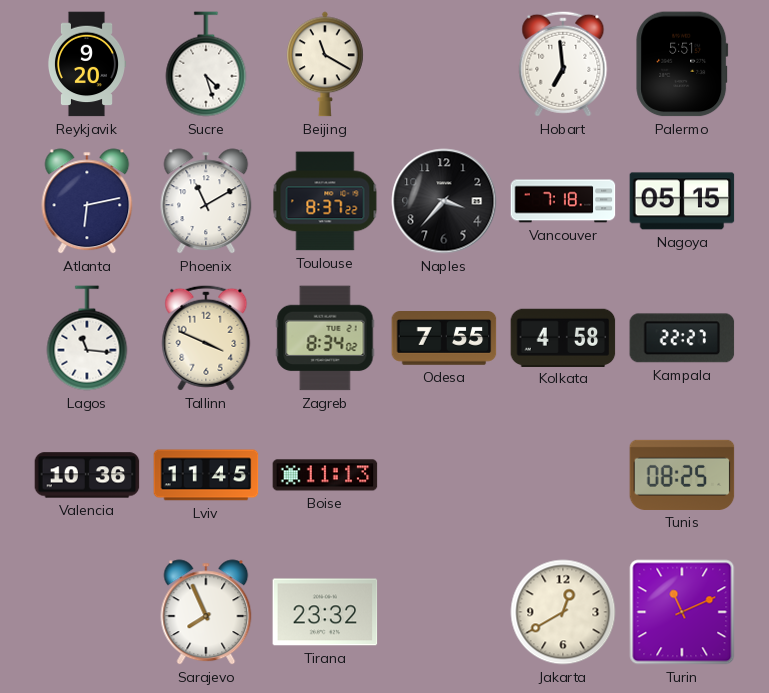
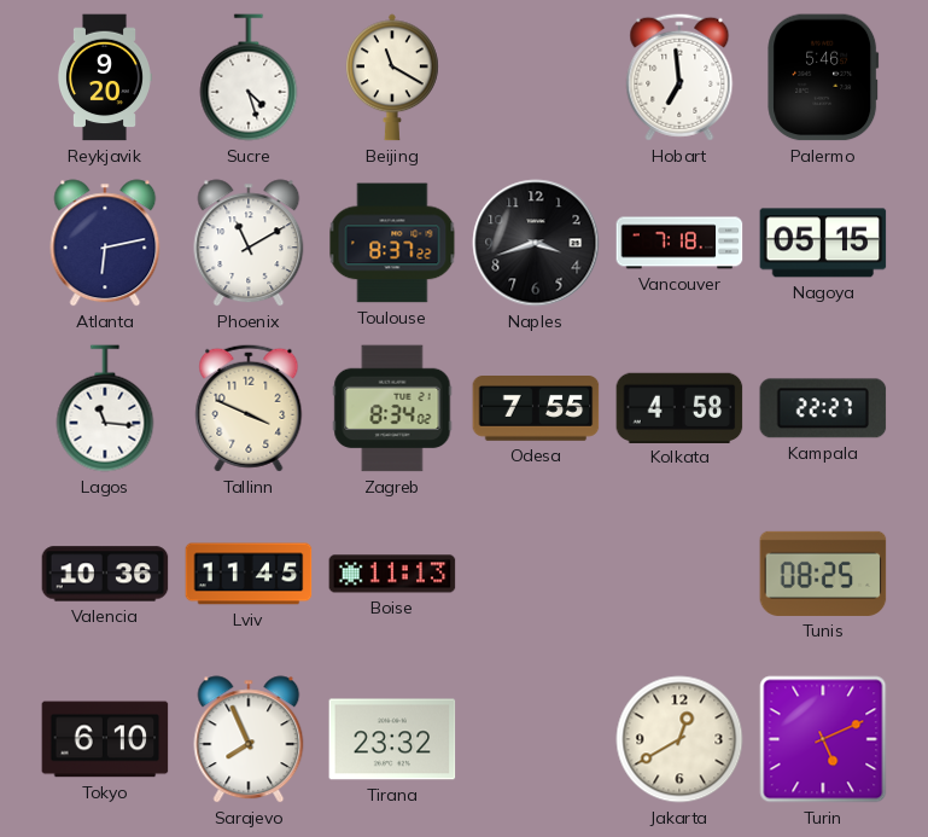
Palermo: 5:51 -> 5:46
Naples: 3:37 -> 3:42
Tokyo: none -> 6:10
Turin: 11:11 -> 5:11
